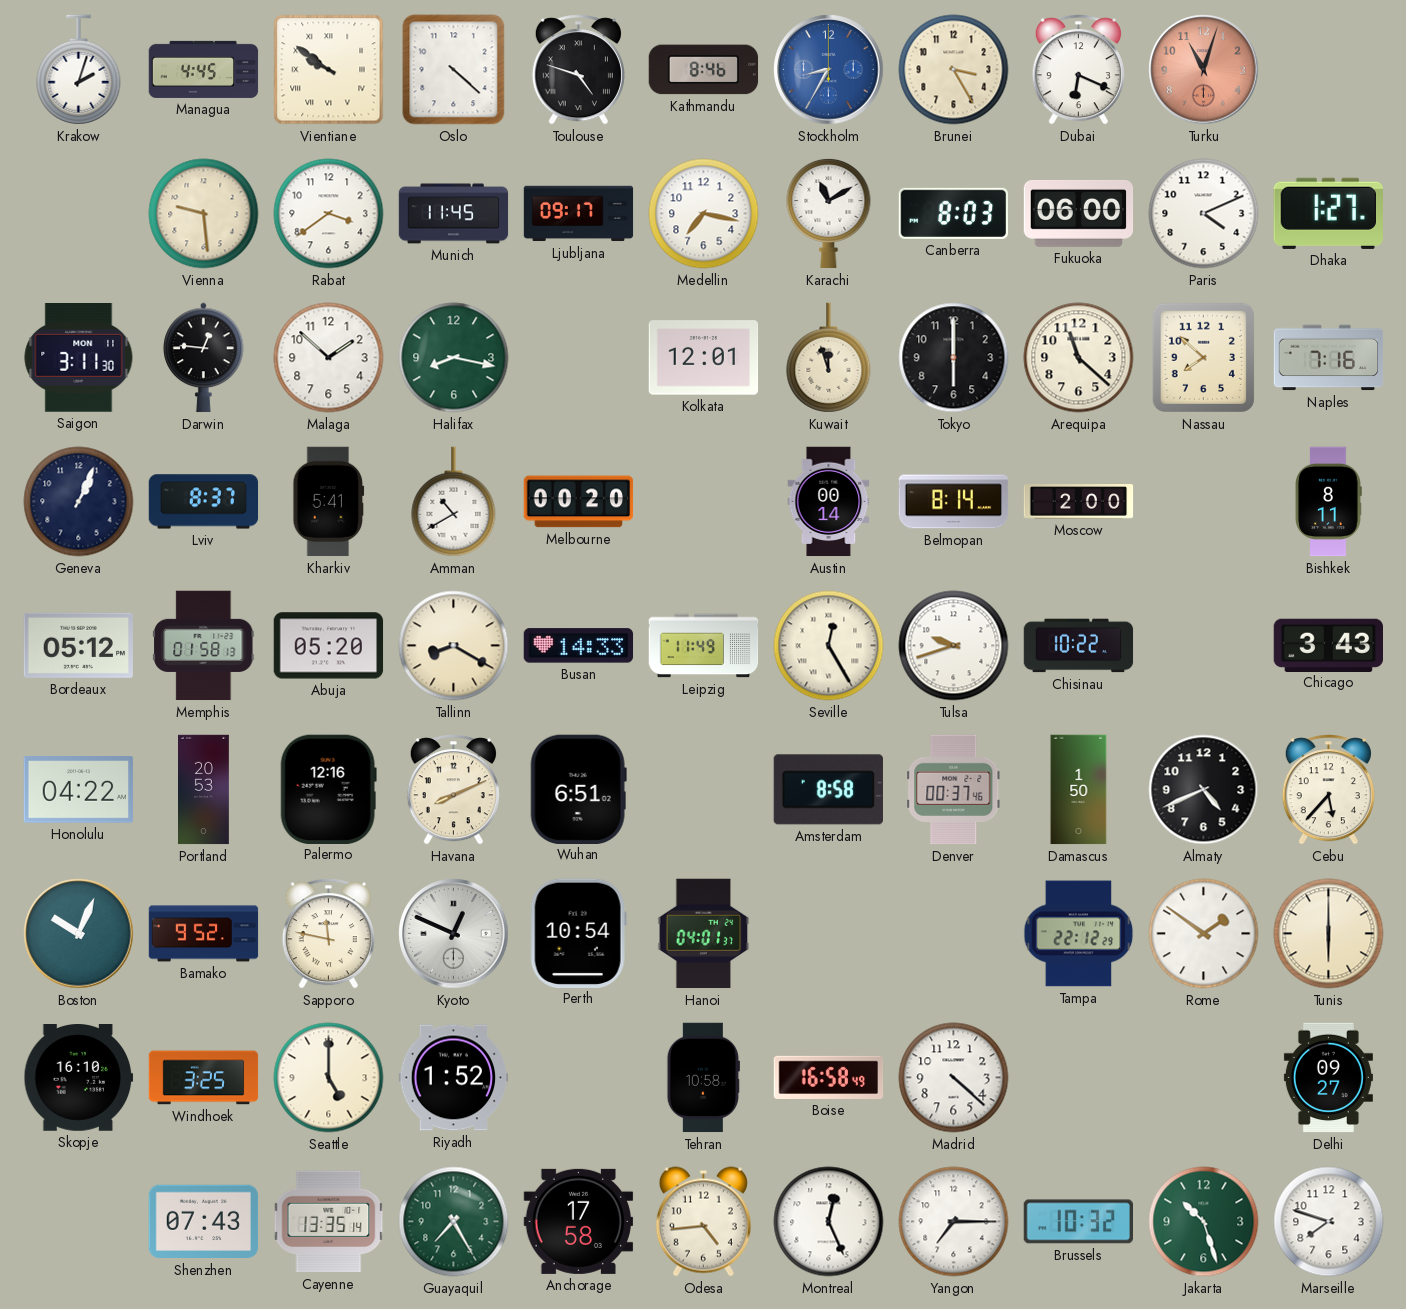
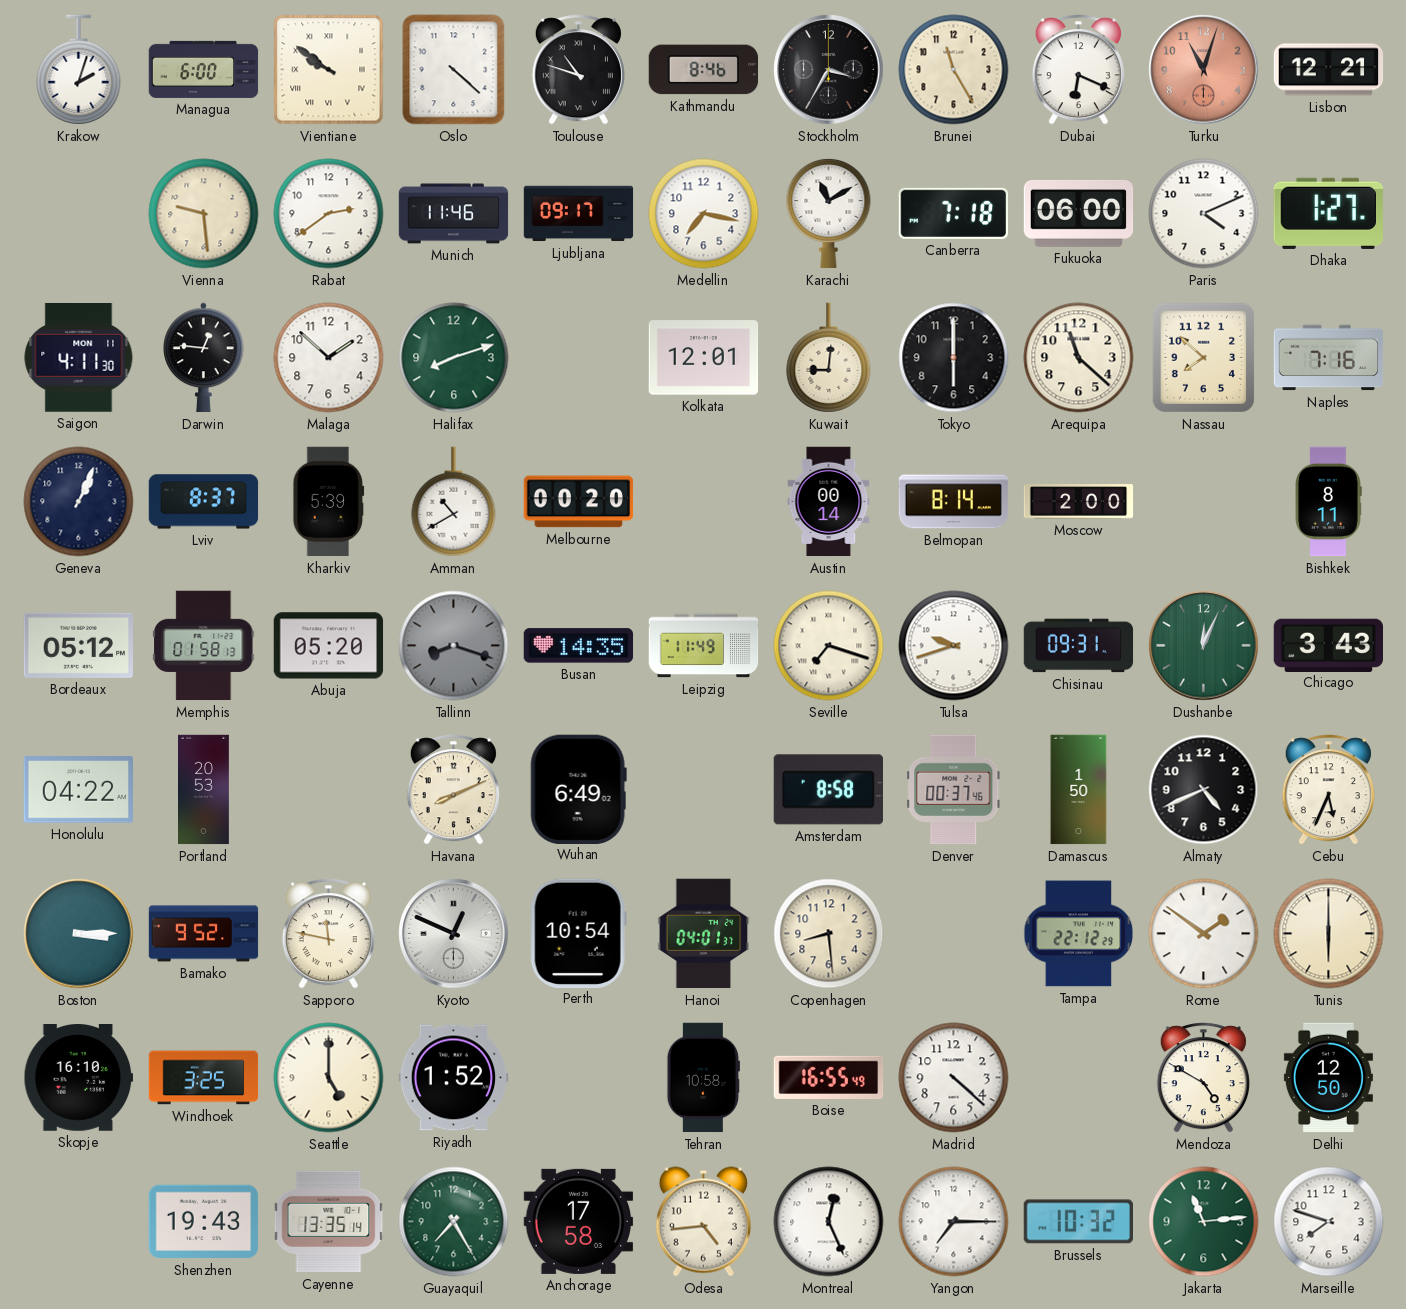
Managua: 4:45 -> 6:00
Toulouse: 4:48 -> 10:48
Stockholm: 8:35 -> 3:35
Stockholm dial: blue -> black
Brunei: 3:25 -> 11:25
Lisbon: none -> 12:21
Rabat: 3:39 -> 2:39
Munich: 11:45 -> 11:46
Canberra: 8:03 -> 7:18
Saigon: 3:11 -> 4:11
Halifax: 8:17 -> 8:12
Kuwait: 11:57 -> 9:01
Kharkiv: 5:41 -> 5:39
Tallinn: 8:20 -> 8:18
Tallinn dial: cream -> grey
Busan: 14:33 -> 14:35
Seville: 12:25 -> 7:18
Chisinau: 10:22 -> 09:31
Dushanbe: none -> 12:04
Palermo: 12:16 -> none
Wuhan: 6:51 -> 6:49
Cebu: 5:37 -> 5:34
Boston: 10:04 -> 3:15
Copenhagen: none -> 8:29
Boise: 16:58 -> 16:55
Mendoza: none -> 4:50
Delhi: 09:27 -> 12:50
Shenzhen: 07:43 -> 19:43
Jakarta: 10:27 -> 11:14
